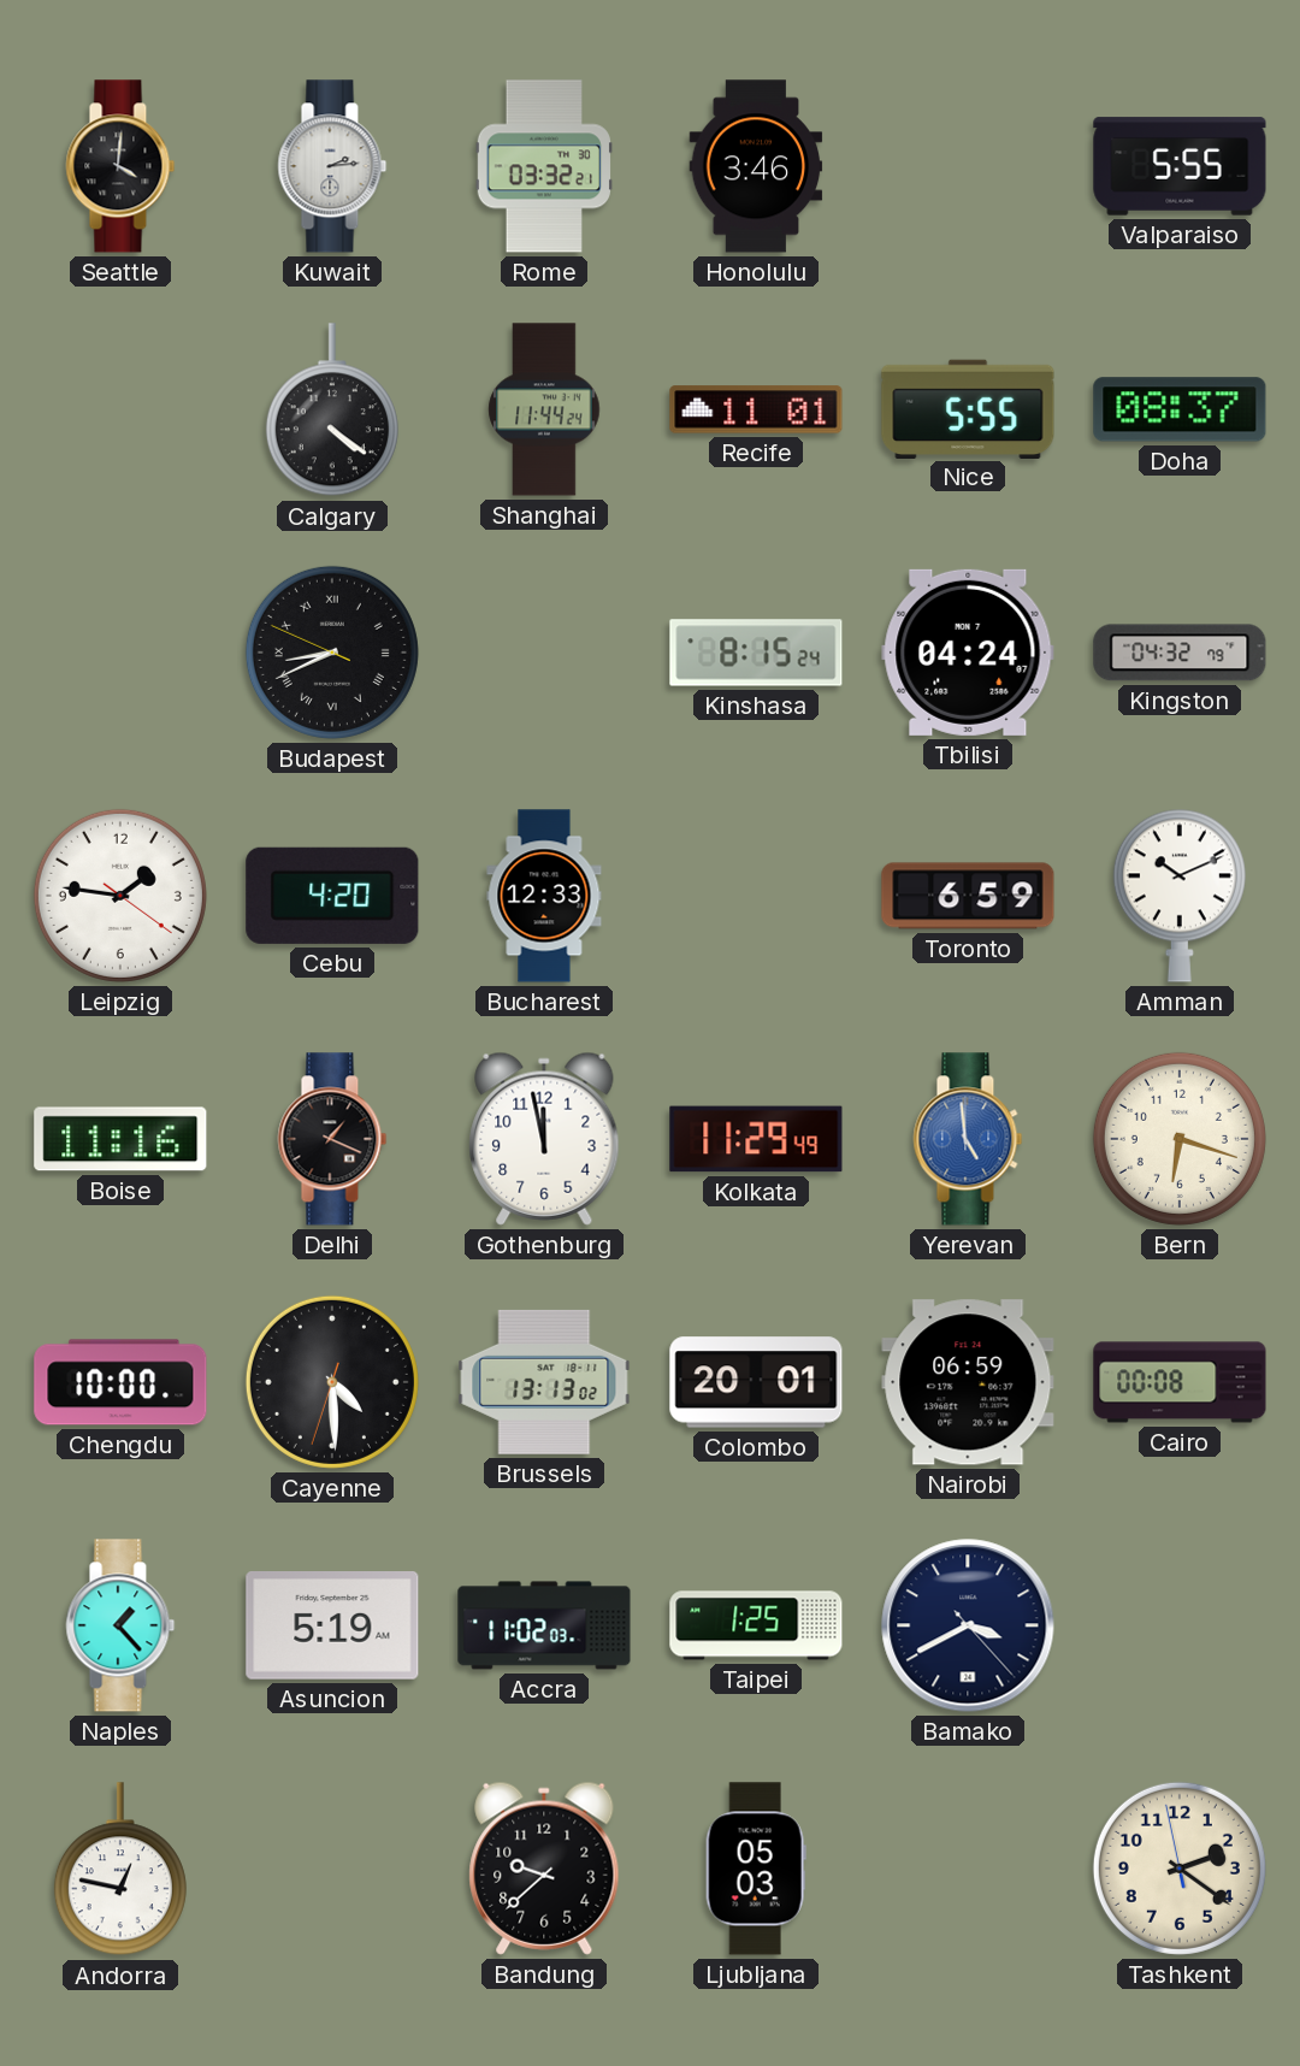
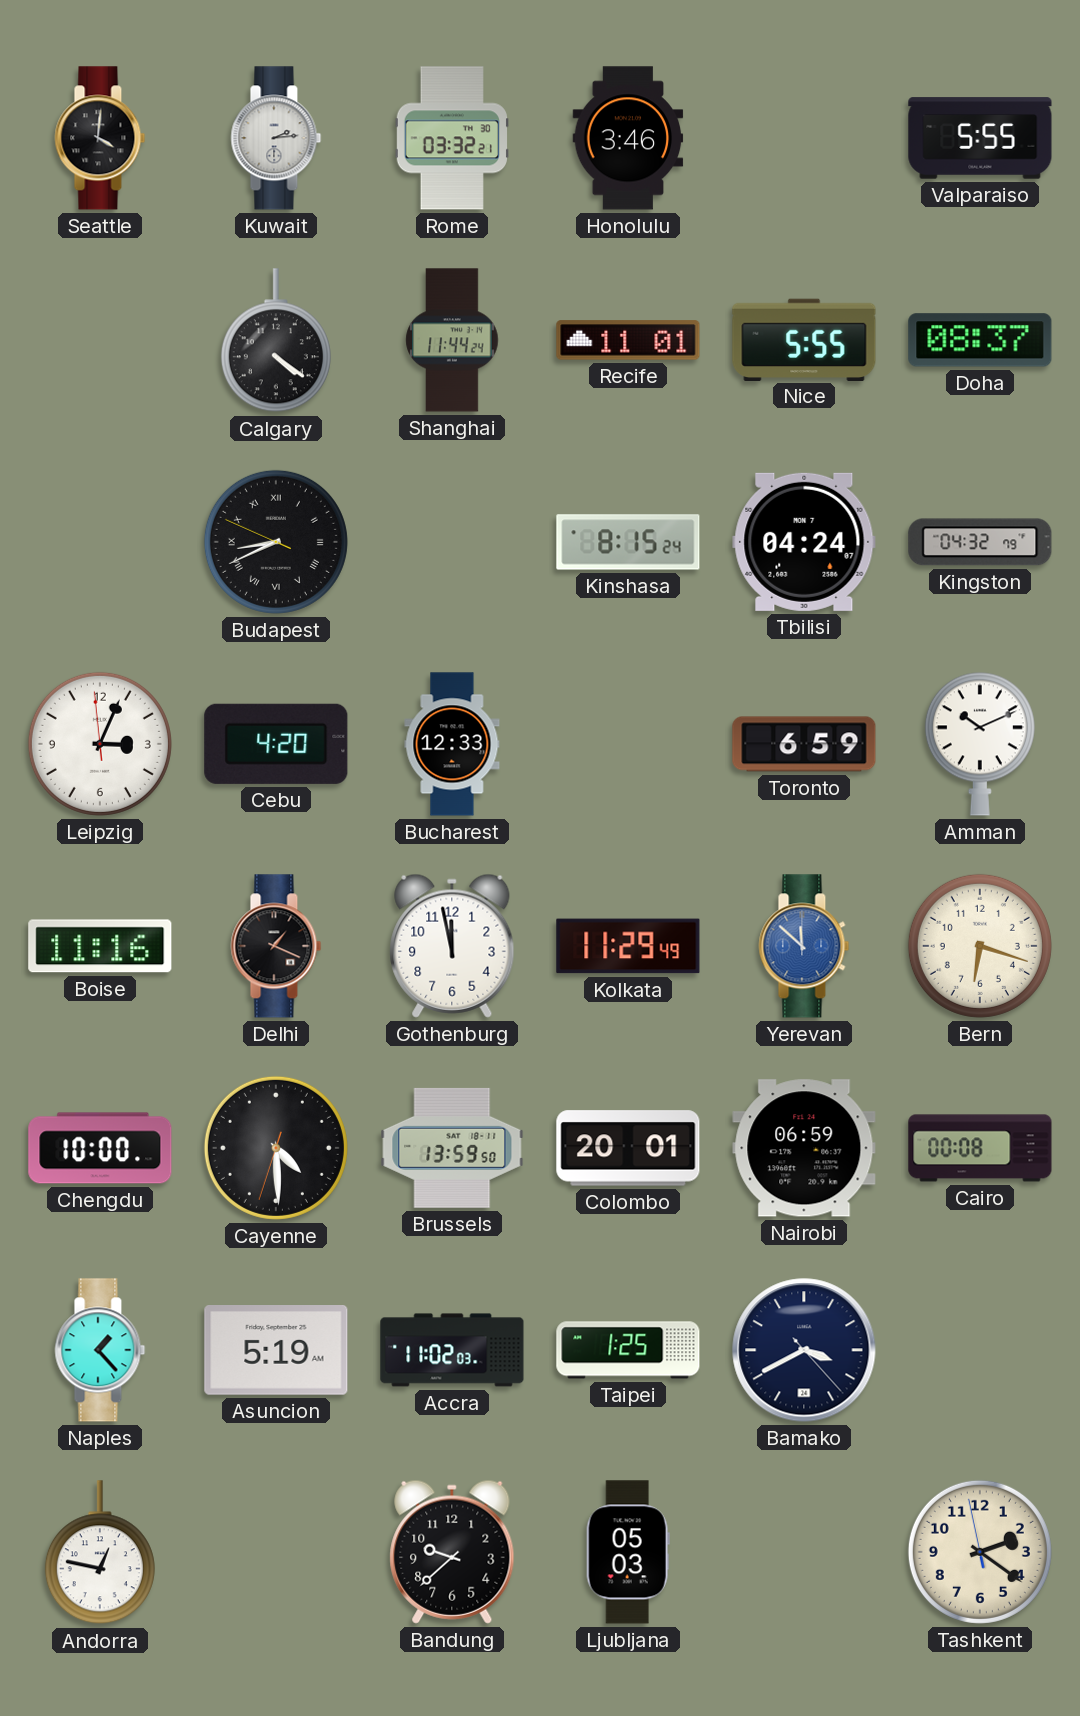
Leipzig: 1:46 -> 3:03
Yerevan: 4:59 -> 11:52
Brussels: 13:13 -> 13:59
